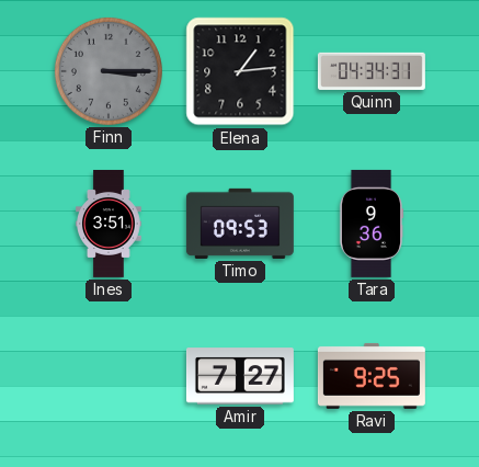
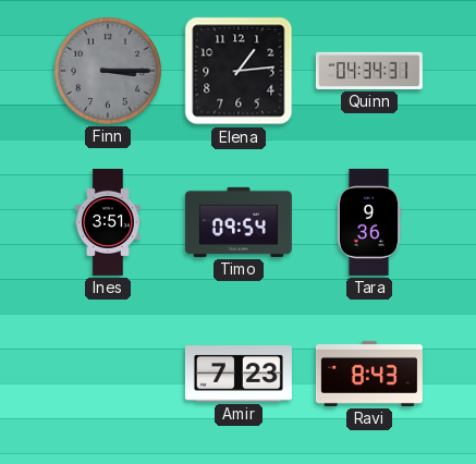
Timo: 09:53 -> 09:54
Amir: 7:27 -> 7:23
Ravi: 9:25 -> 8:43
